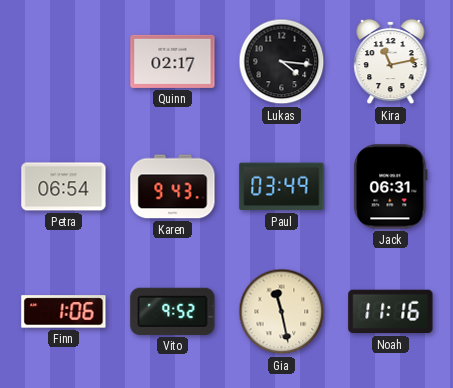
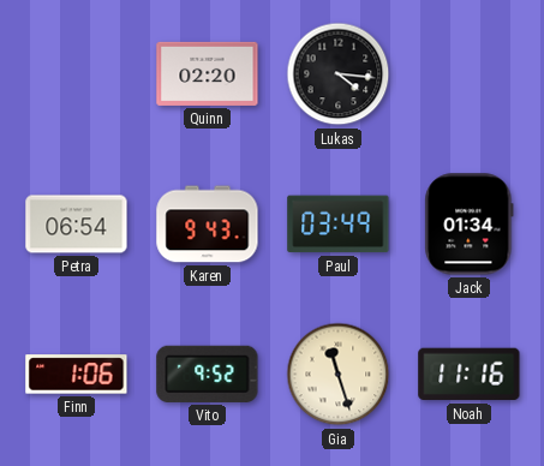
Quinn: 02:17 -> 02:20
Kira: 11:13 -> none
Jack: 06:31 -> 01:34
Gia: 11:28 -> 11:27
